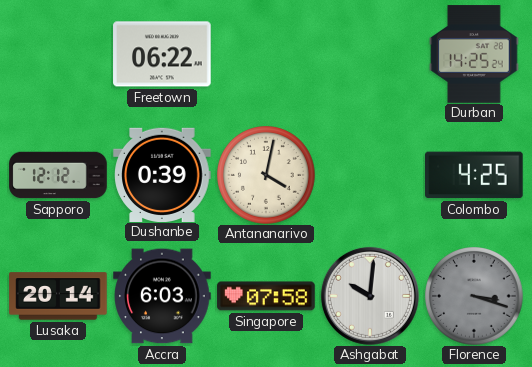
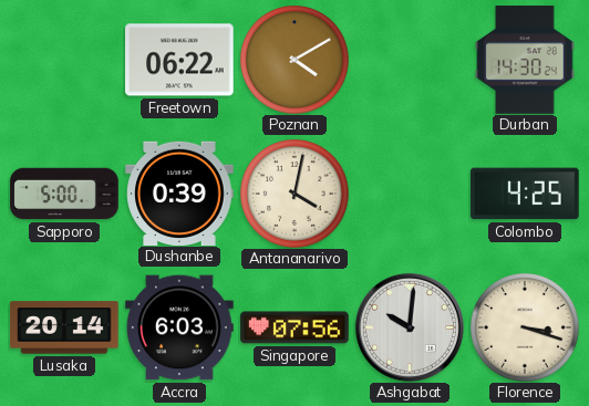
Poznan: none -> 4:10
Durban: 14:25 -> 14:30
Sapporo: 12:12 -> 5:00
Singapore: 07:58 -> 07:56
Florence dial: grey -> cream
